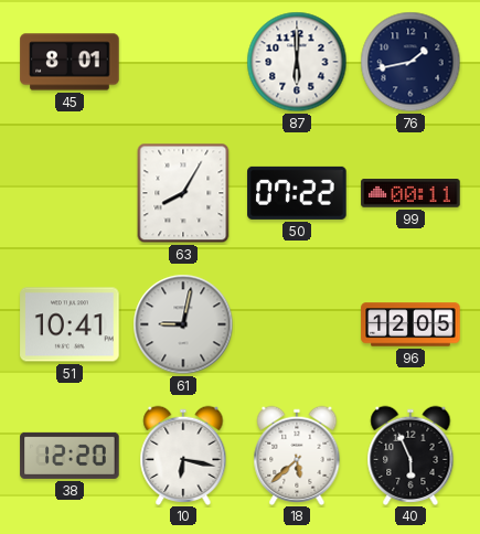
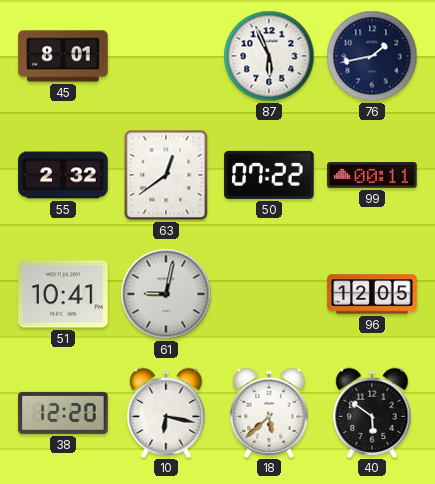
87: 6:00 -> 5:56
55: none -> 2:32
63: 8:05 -> 12:39
40: 5:56 -> 5:51
